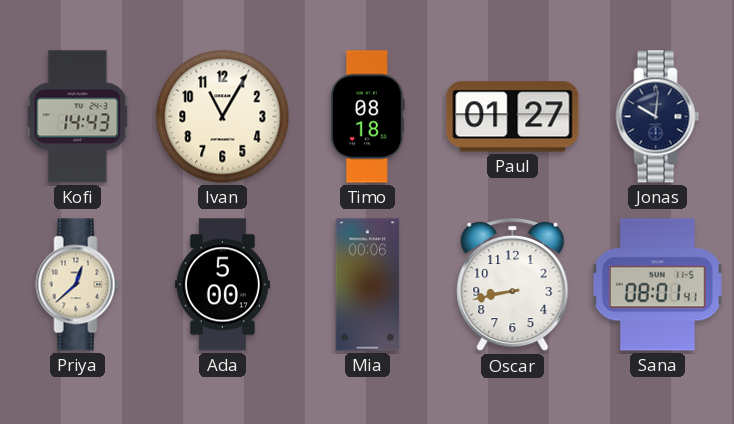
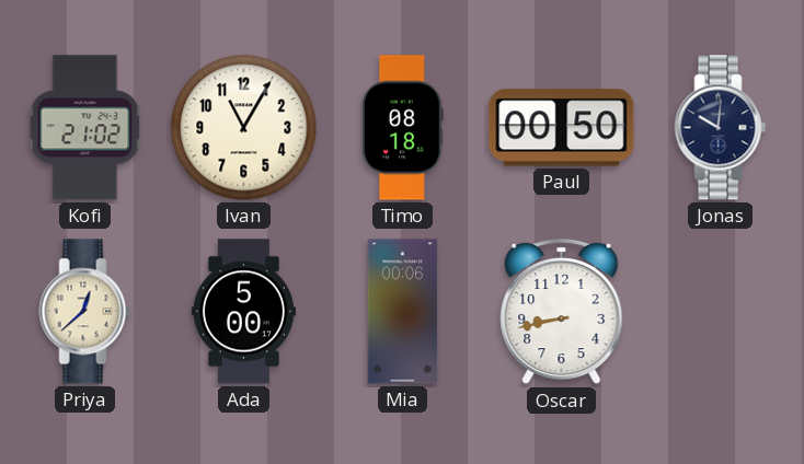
Kofi: 14:43 -> 21:02
Paul: 01:27 -> 00:50
Sana: 08:01 -> none
